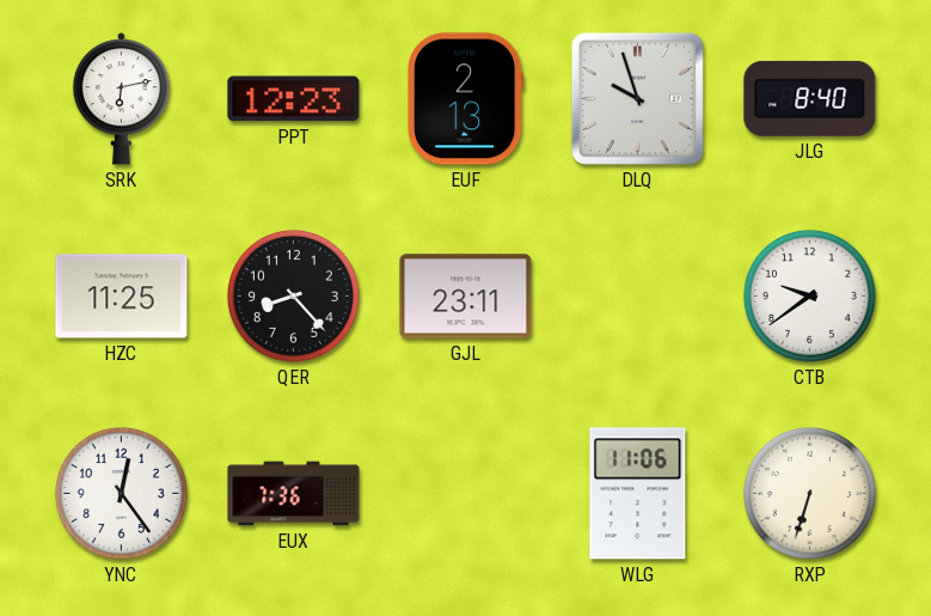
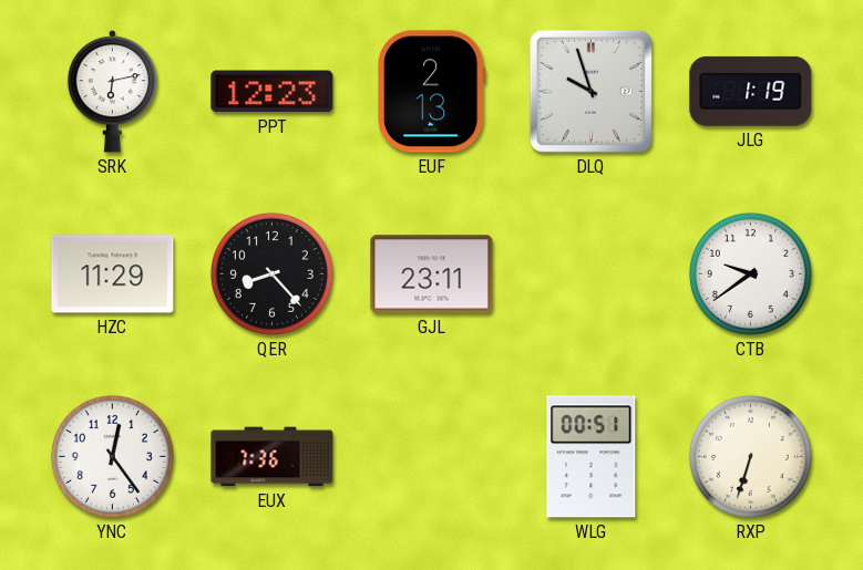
JLG: 8:40 -> 1:19
HZC: 11:25 -> 11:29
WLG: 11:06 -> 00:51
